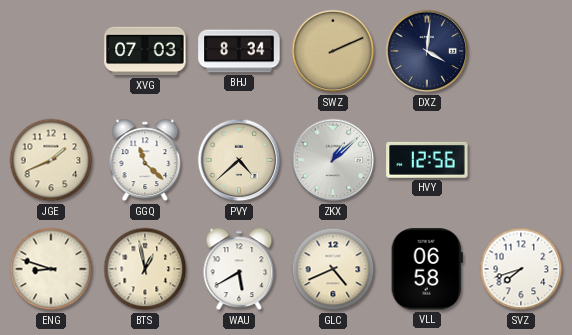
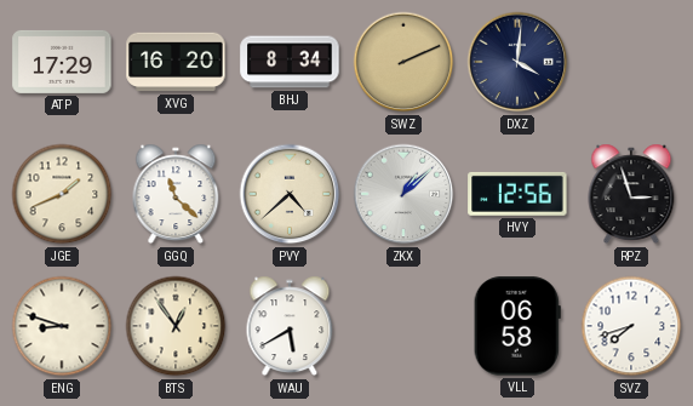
ATP: none -> 17:29
XVG: 07:03 -> 16:20
RPZ: none -> 2:57
BTS: 12:58 -> 12:54
GLC: 4:41 -> none
